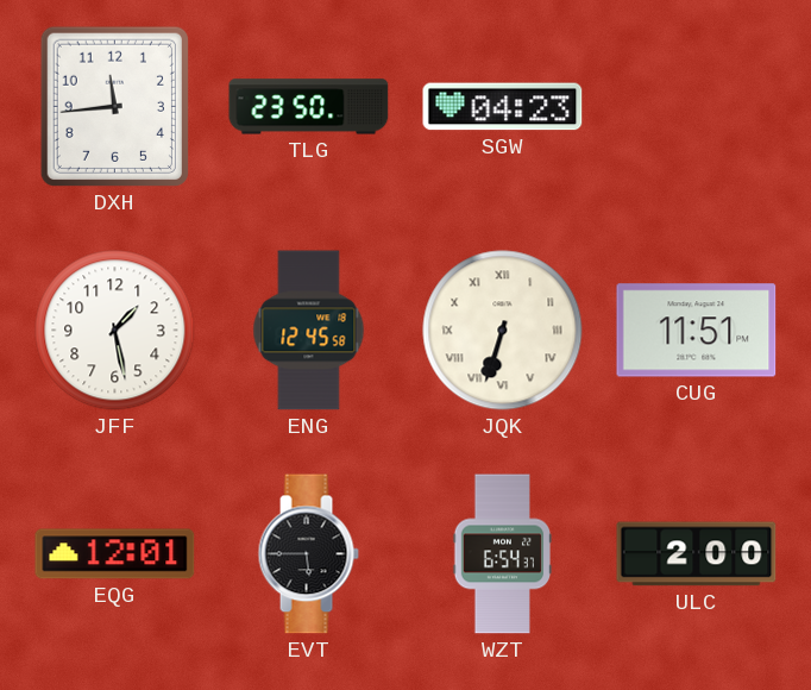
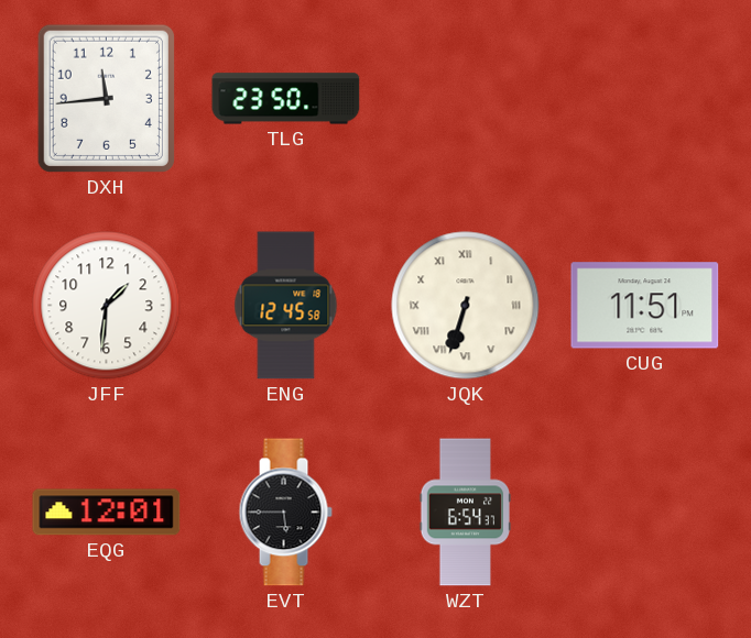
SGW: 04:23 -> none
JFF: 1:28 -> 1:31
ULC: 2:00 -> none
